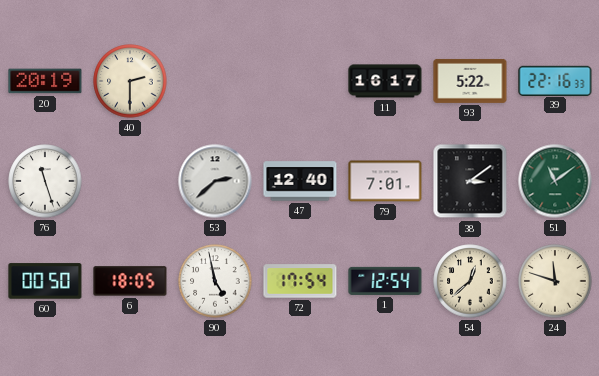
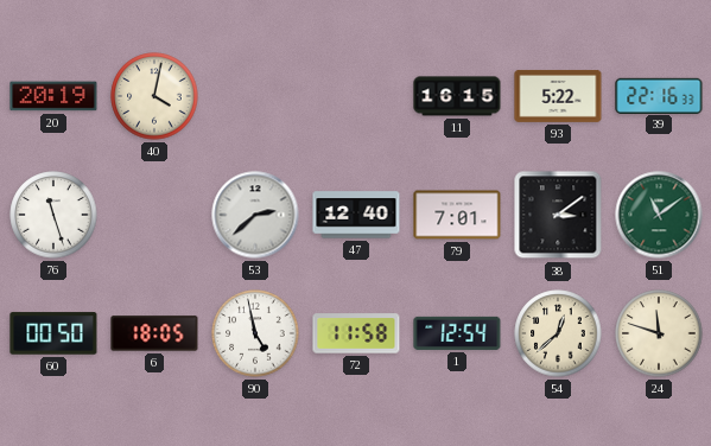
40: 2:30 -> 4:02
11: 16:17 -> 16:15
72: 17:54 -> 11:58
